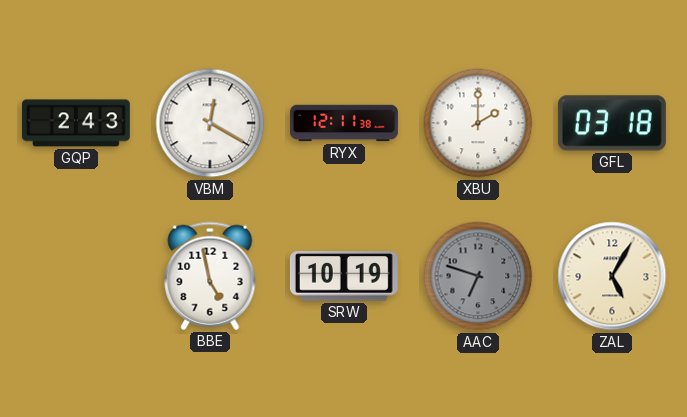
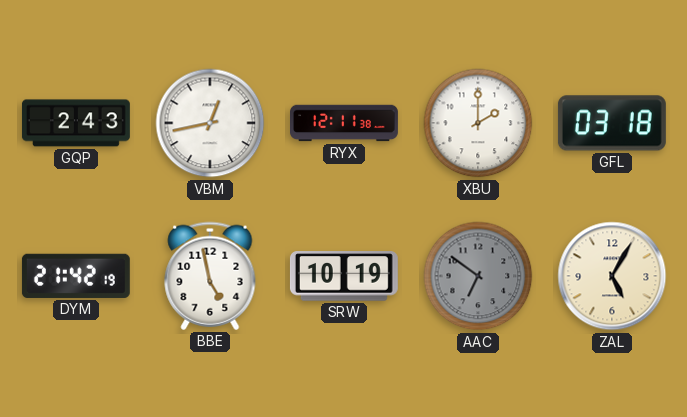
VBM: 12:20 -> 12:43
DYM: none -> 21:42
AAC: 6:48 -> 6:51
